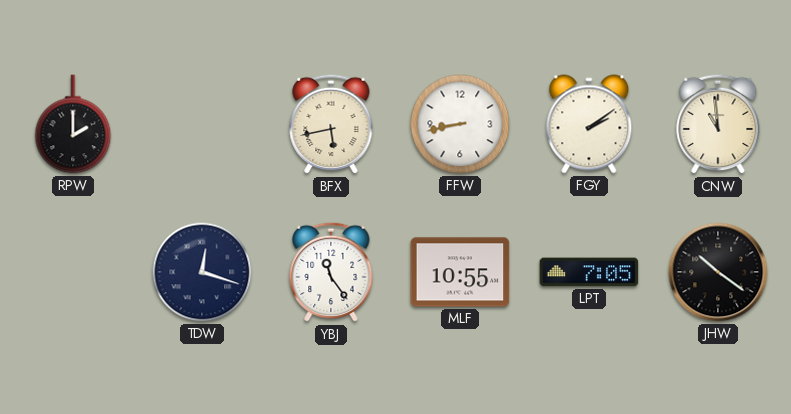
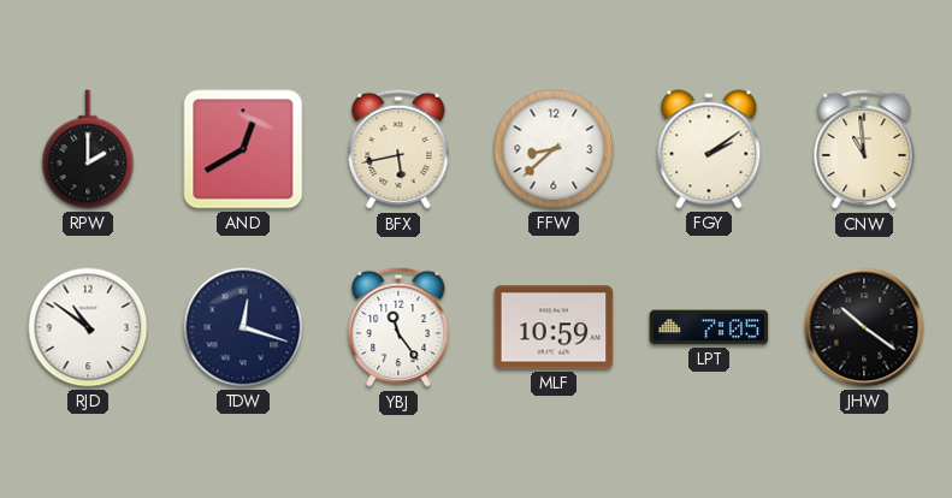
AND: none -> 12:40
FFW: 8:43 -> 8:38
RJD: none -> 10:51
MLF: 10:55 -> 10:59
